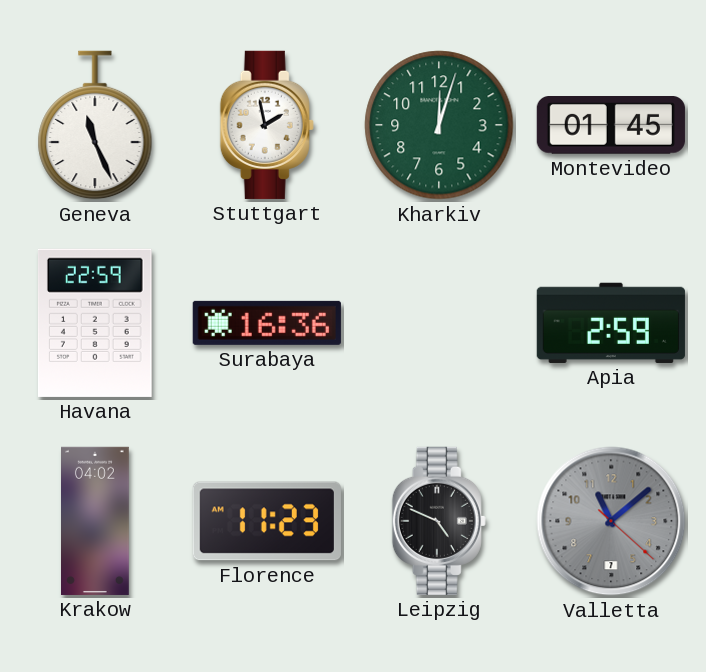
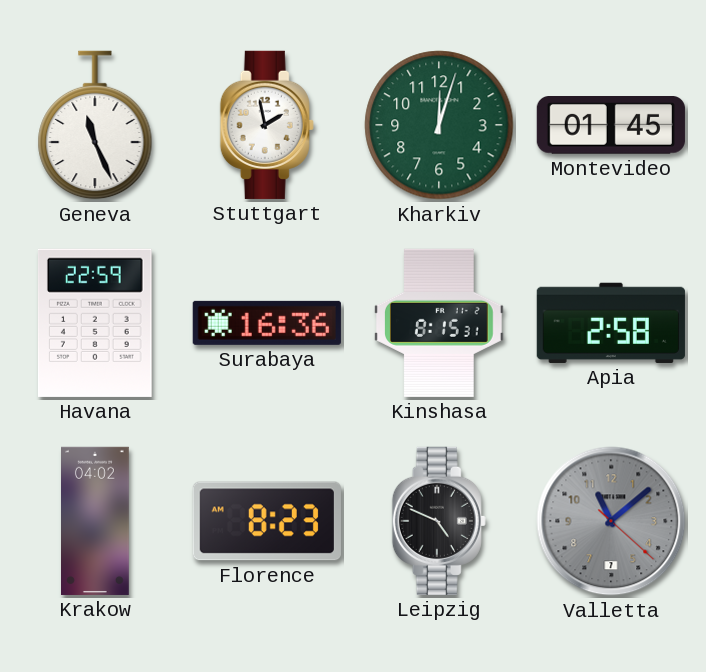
Kinshasa: none -> 8:15
Apia: 2:59 -> 2:58
Florence: 11:23 -> 8:23
